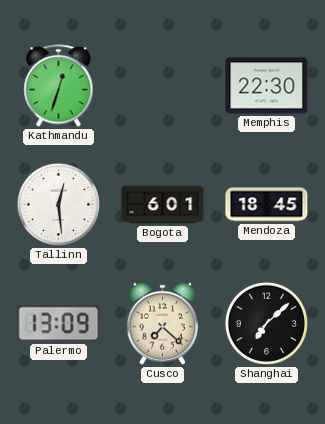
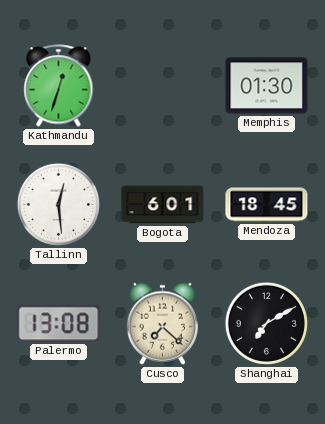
Memphis: 22:30 -> 01:30
Palermo: 13:09 -> 13:08
Shanghai: 7:08 -> 7:10
